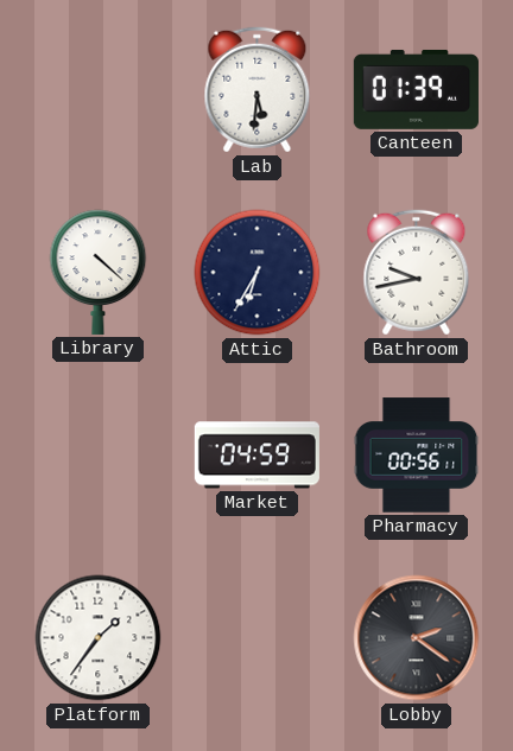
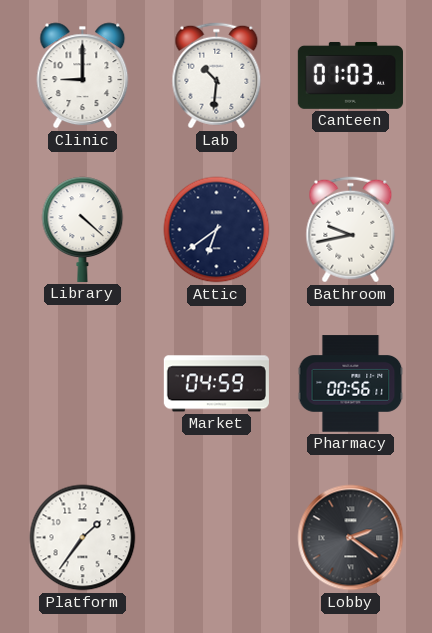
Clinic: none -> 9:00
Lab: 5:31 -> 10:31
Canteen: 01:39 -> 01:03
Attic: 6:35 -> 6:39
